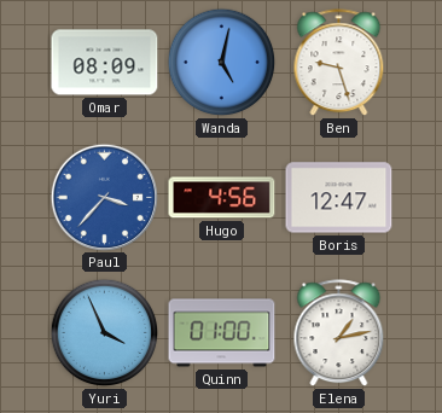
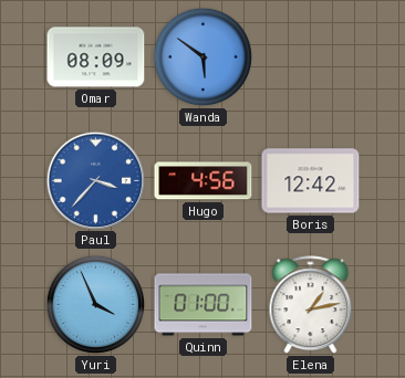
Wanda: 5:02 -> 5:51
Ben: 9:27 -> none
Boris: 12:47 -> 12:42
